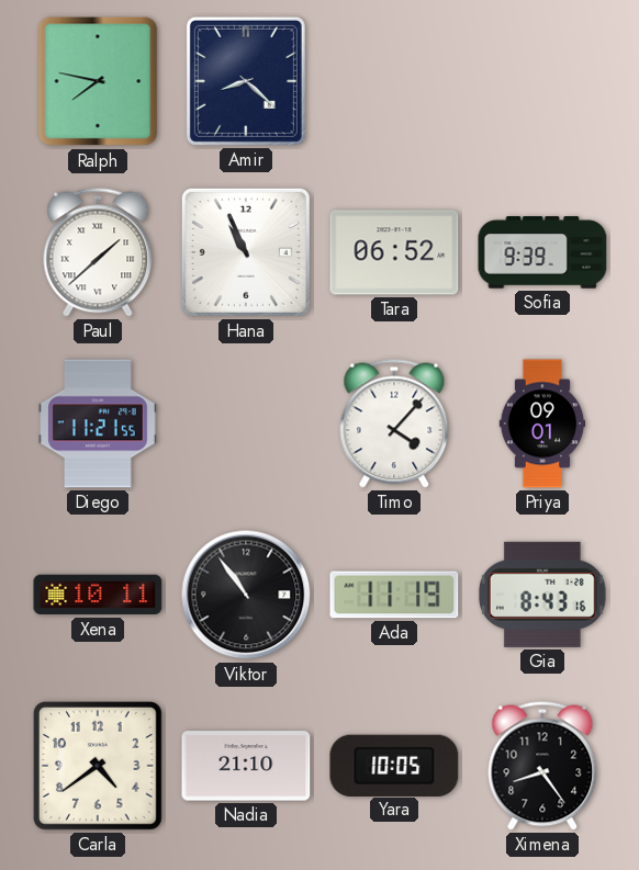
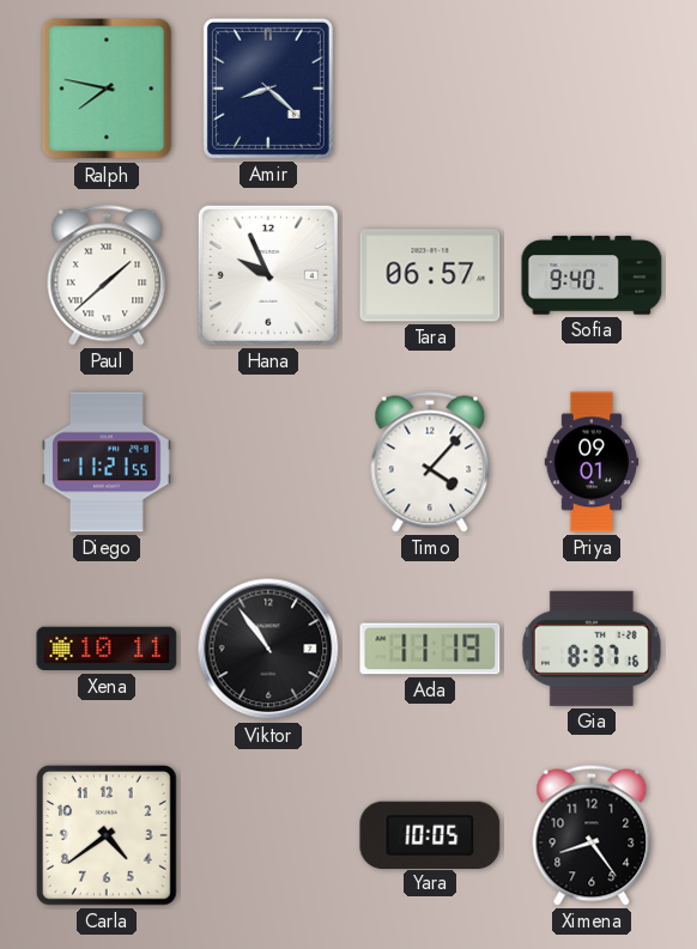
Hana: 10:56 -> 9:56
Tara: 06:52 -> 06:57
Sofia: 9:39 -> 9:40
Gia: 8:43 -> 8:37
Nadia: 21:10 -> none
